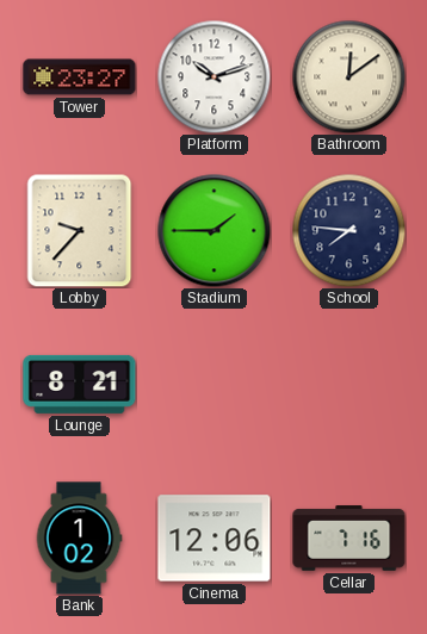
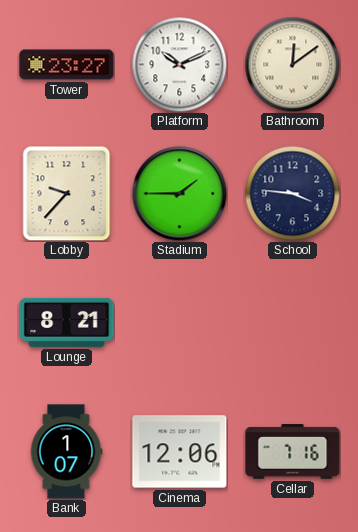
Platform: 10:12 -> 10:11
School: 7:46 -> 3:46
Bank: 1:02 -> 1:07
